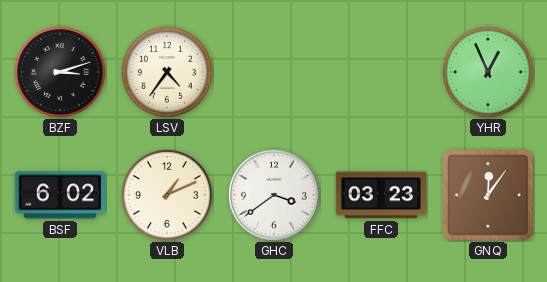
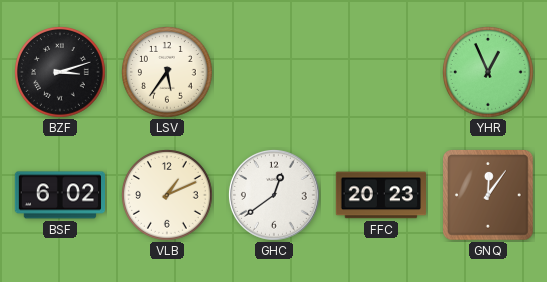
LSV: 4:36 -> 5:36
GHC: 3:39 -> 12:39
FFC: 03:23 -> 20:23
